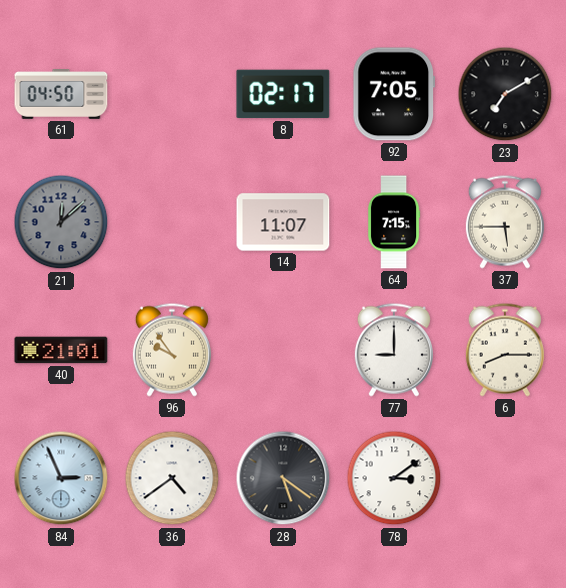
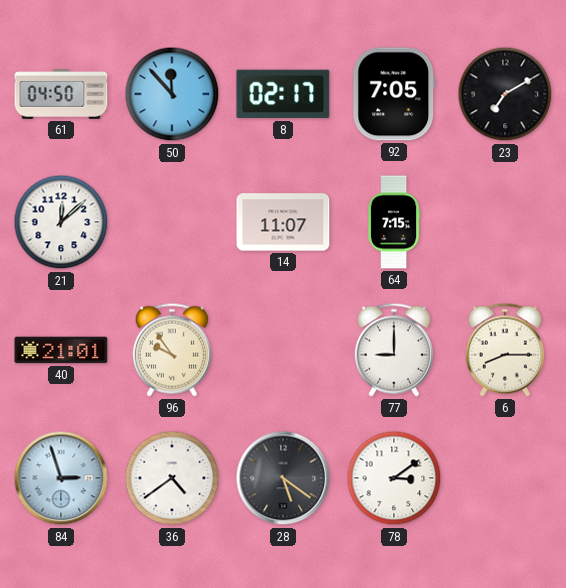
50: none -> 11:53
21 dial: grey -> white
37: 5:45 -> none
84: 2:56 -> 2:57
